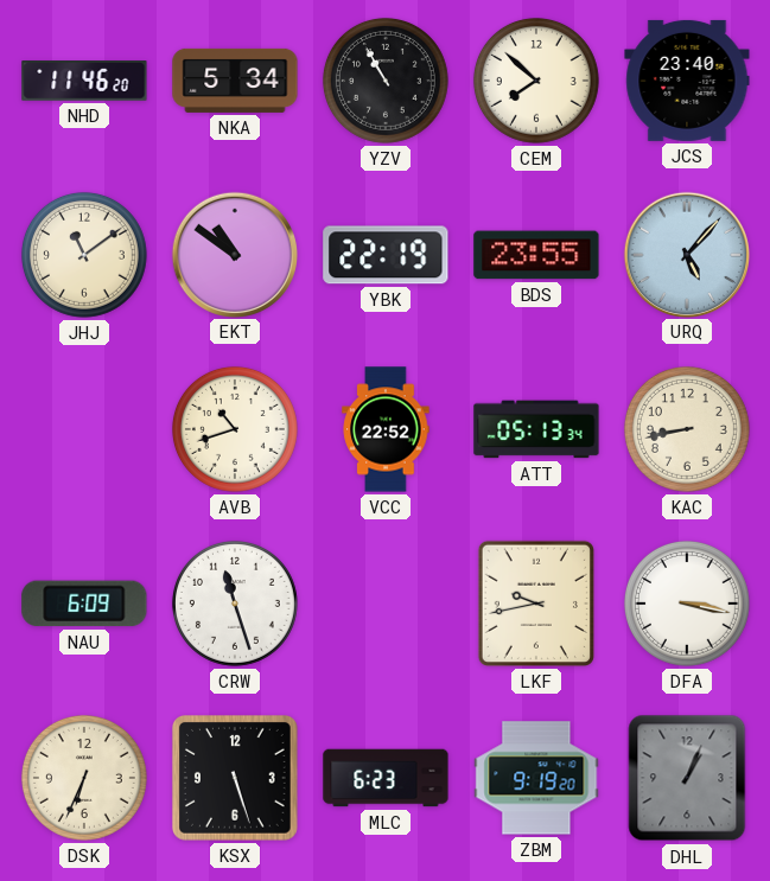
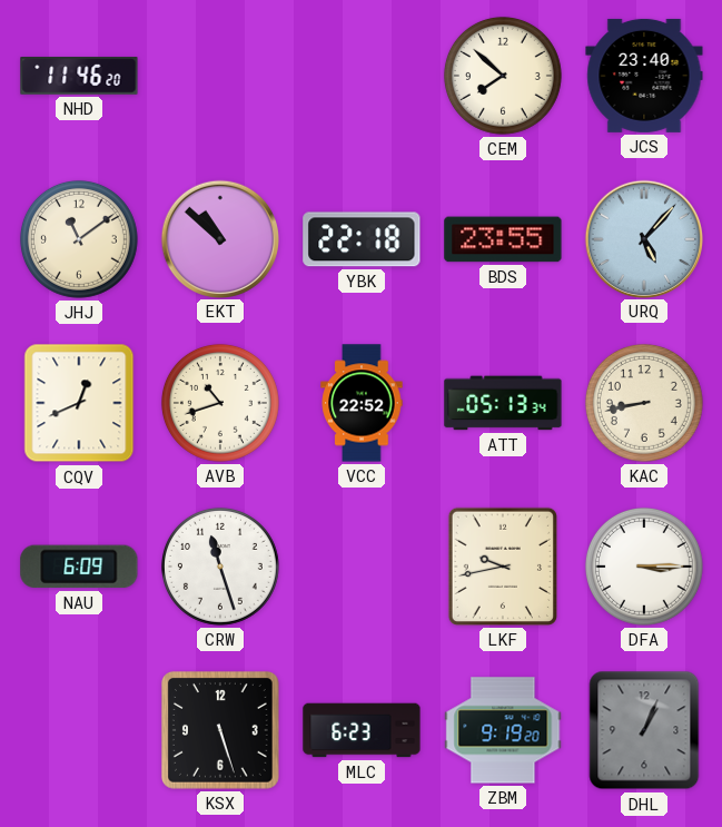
NKA: 5:34 -> none
YZV: 10:55 -> none
EKT: 10:51 -> 10:52
YBK: 22:19 -> 22:18
CQV: none -> 12:41
DFA: 3:17 -> 3:15
DSK: 6:34 -> none
